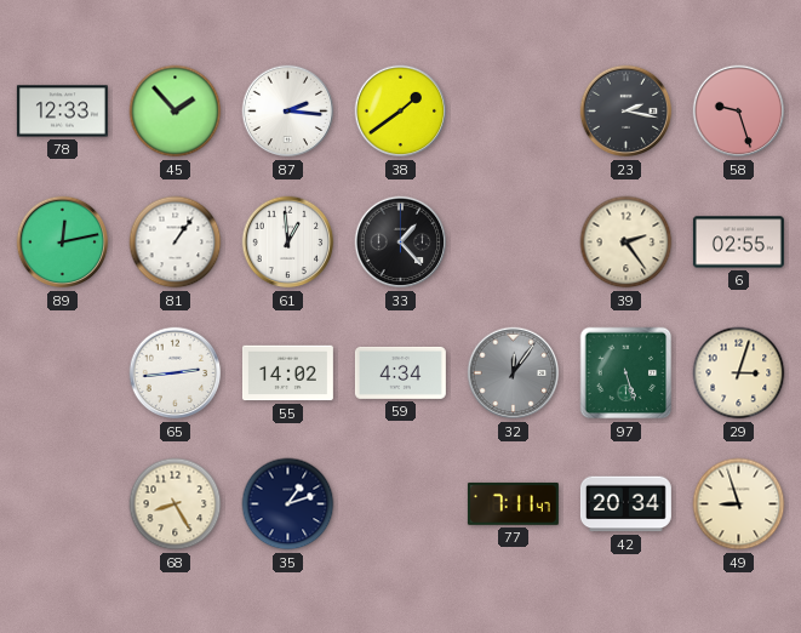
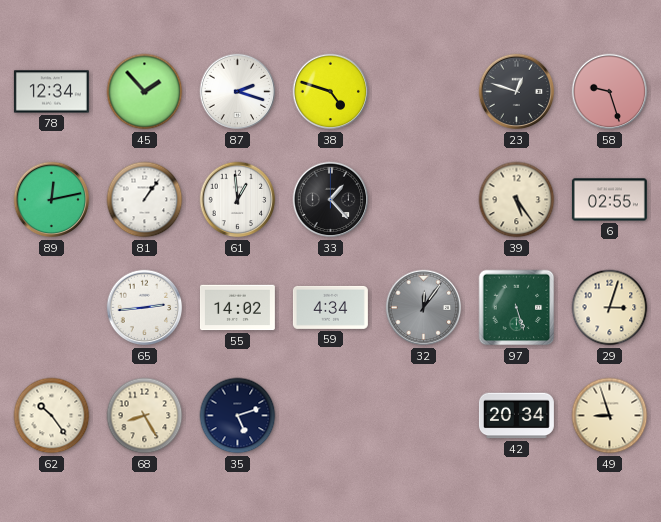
78: 12:33 -> 12:34
87: 2:16 -> 2:18
38: 1:39 -> 4:48
23: 2:17 -> 12:48
39: 2:24 -> 5:24
62: none -> 10:24
35: 1:12 -> 5:12
77: 7:11 -> none
